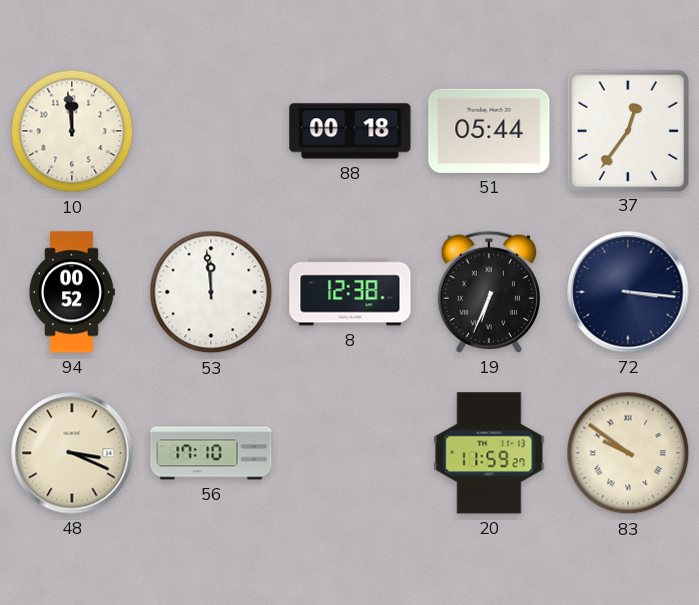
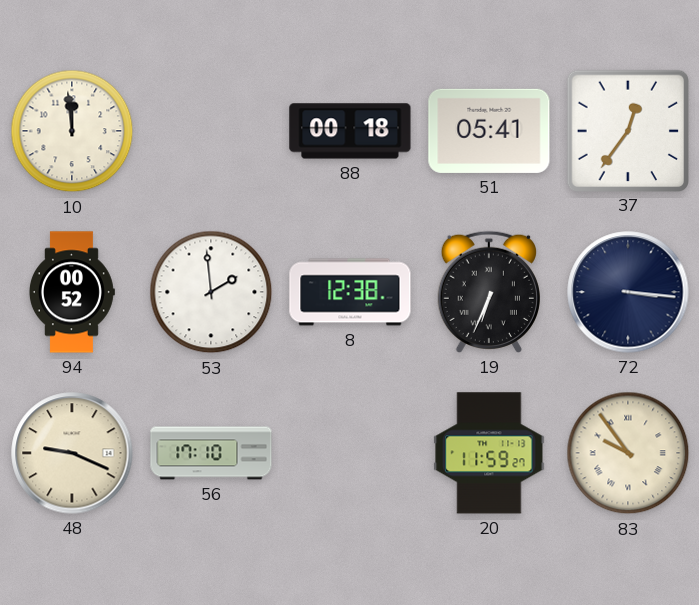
51: 05:44 -> 05:41
53: 11:59 -> 1:59
48: 3:19 -> 9:19
83: 9:51 -> 9:54
